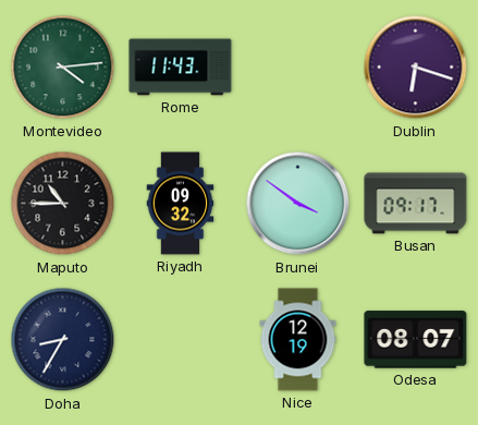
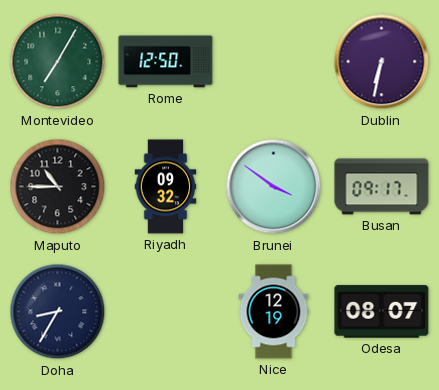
Montevideo: 4:14 -> 7:05
Rome: 11:43 -> 12:50
Dublin: 6:18 -> 6:32
